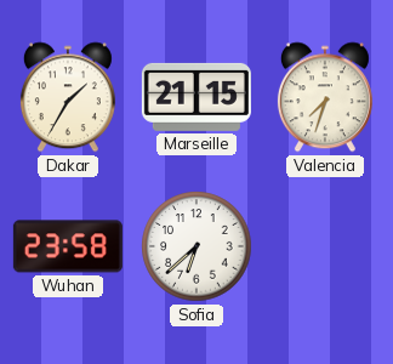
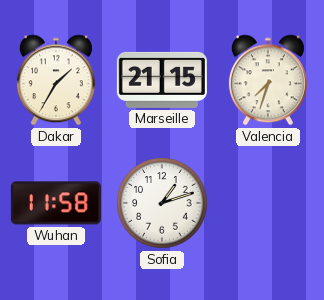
Wuhan: 23:58 -> 11:58
Sofia: 6:38 -> 1:12
